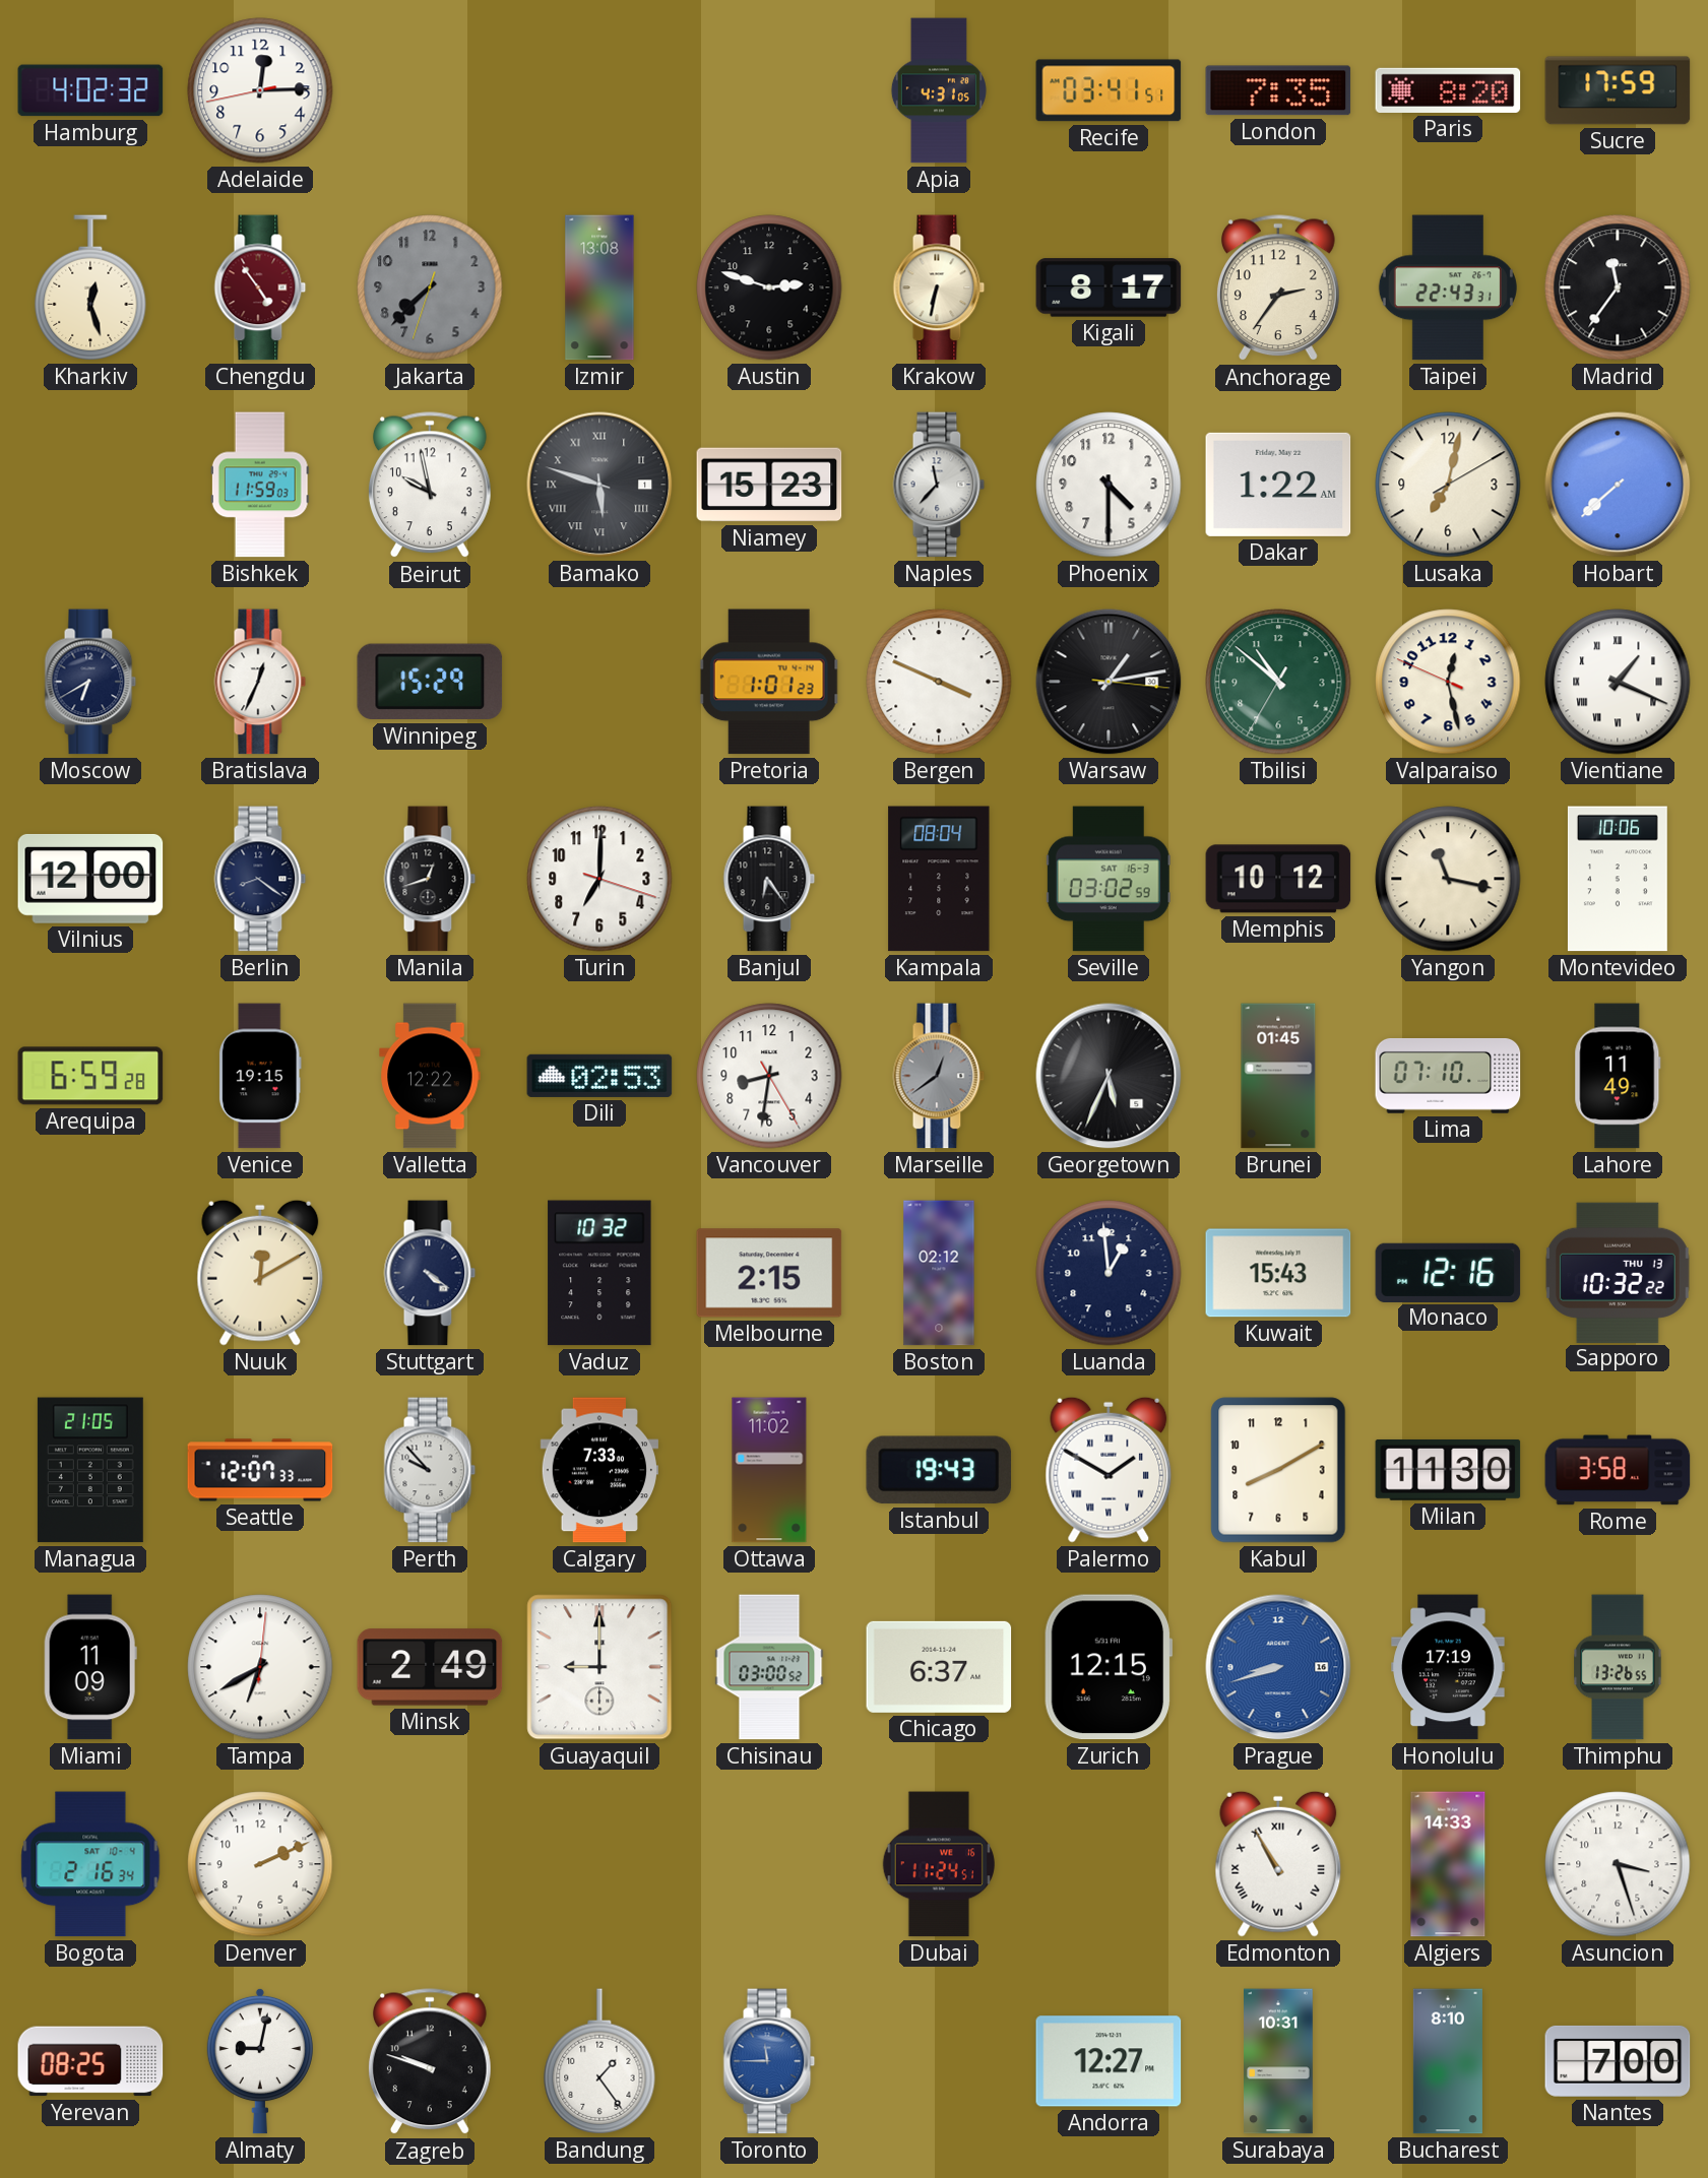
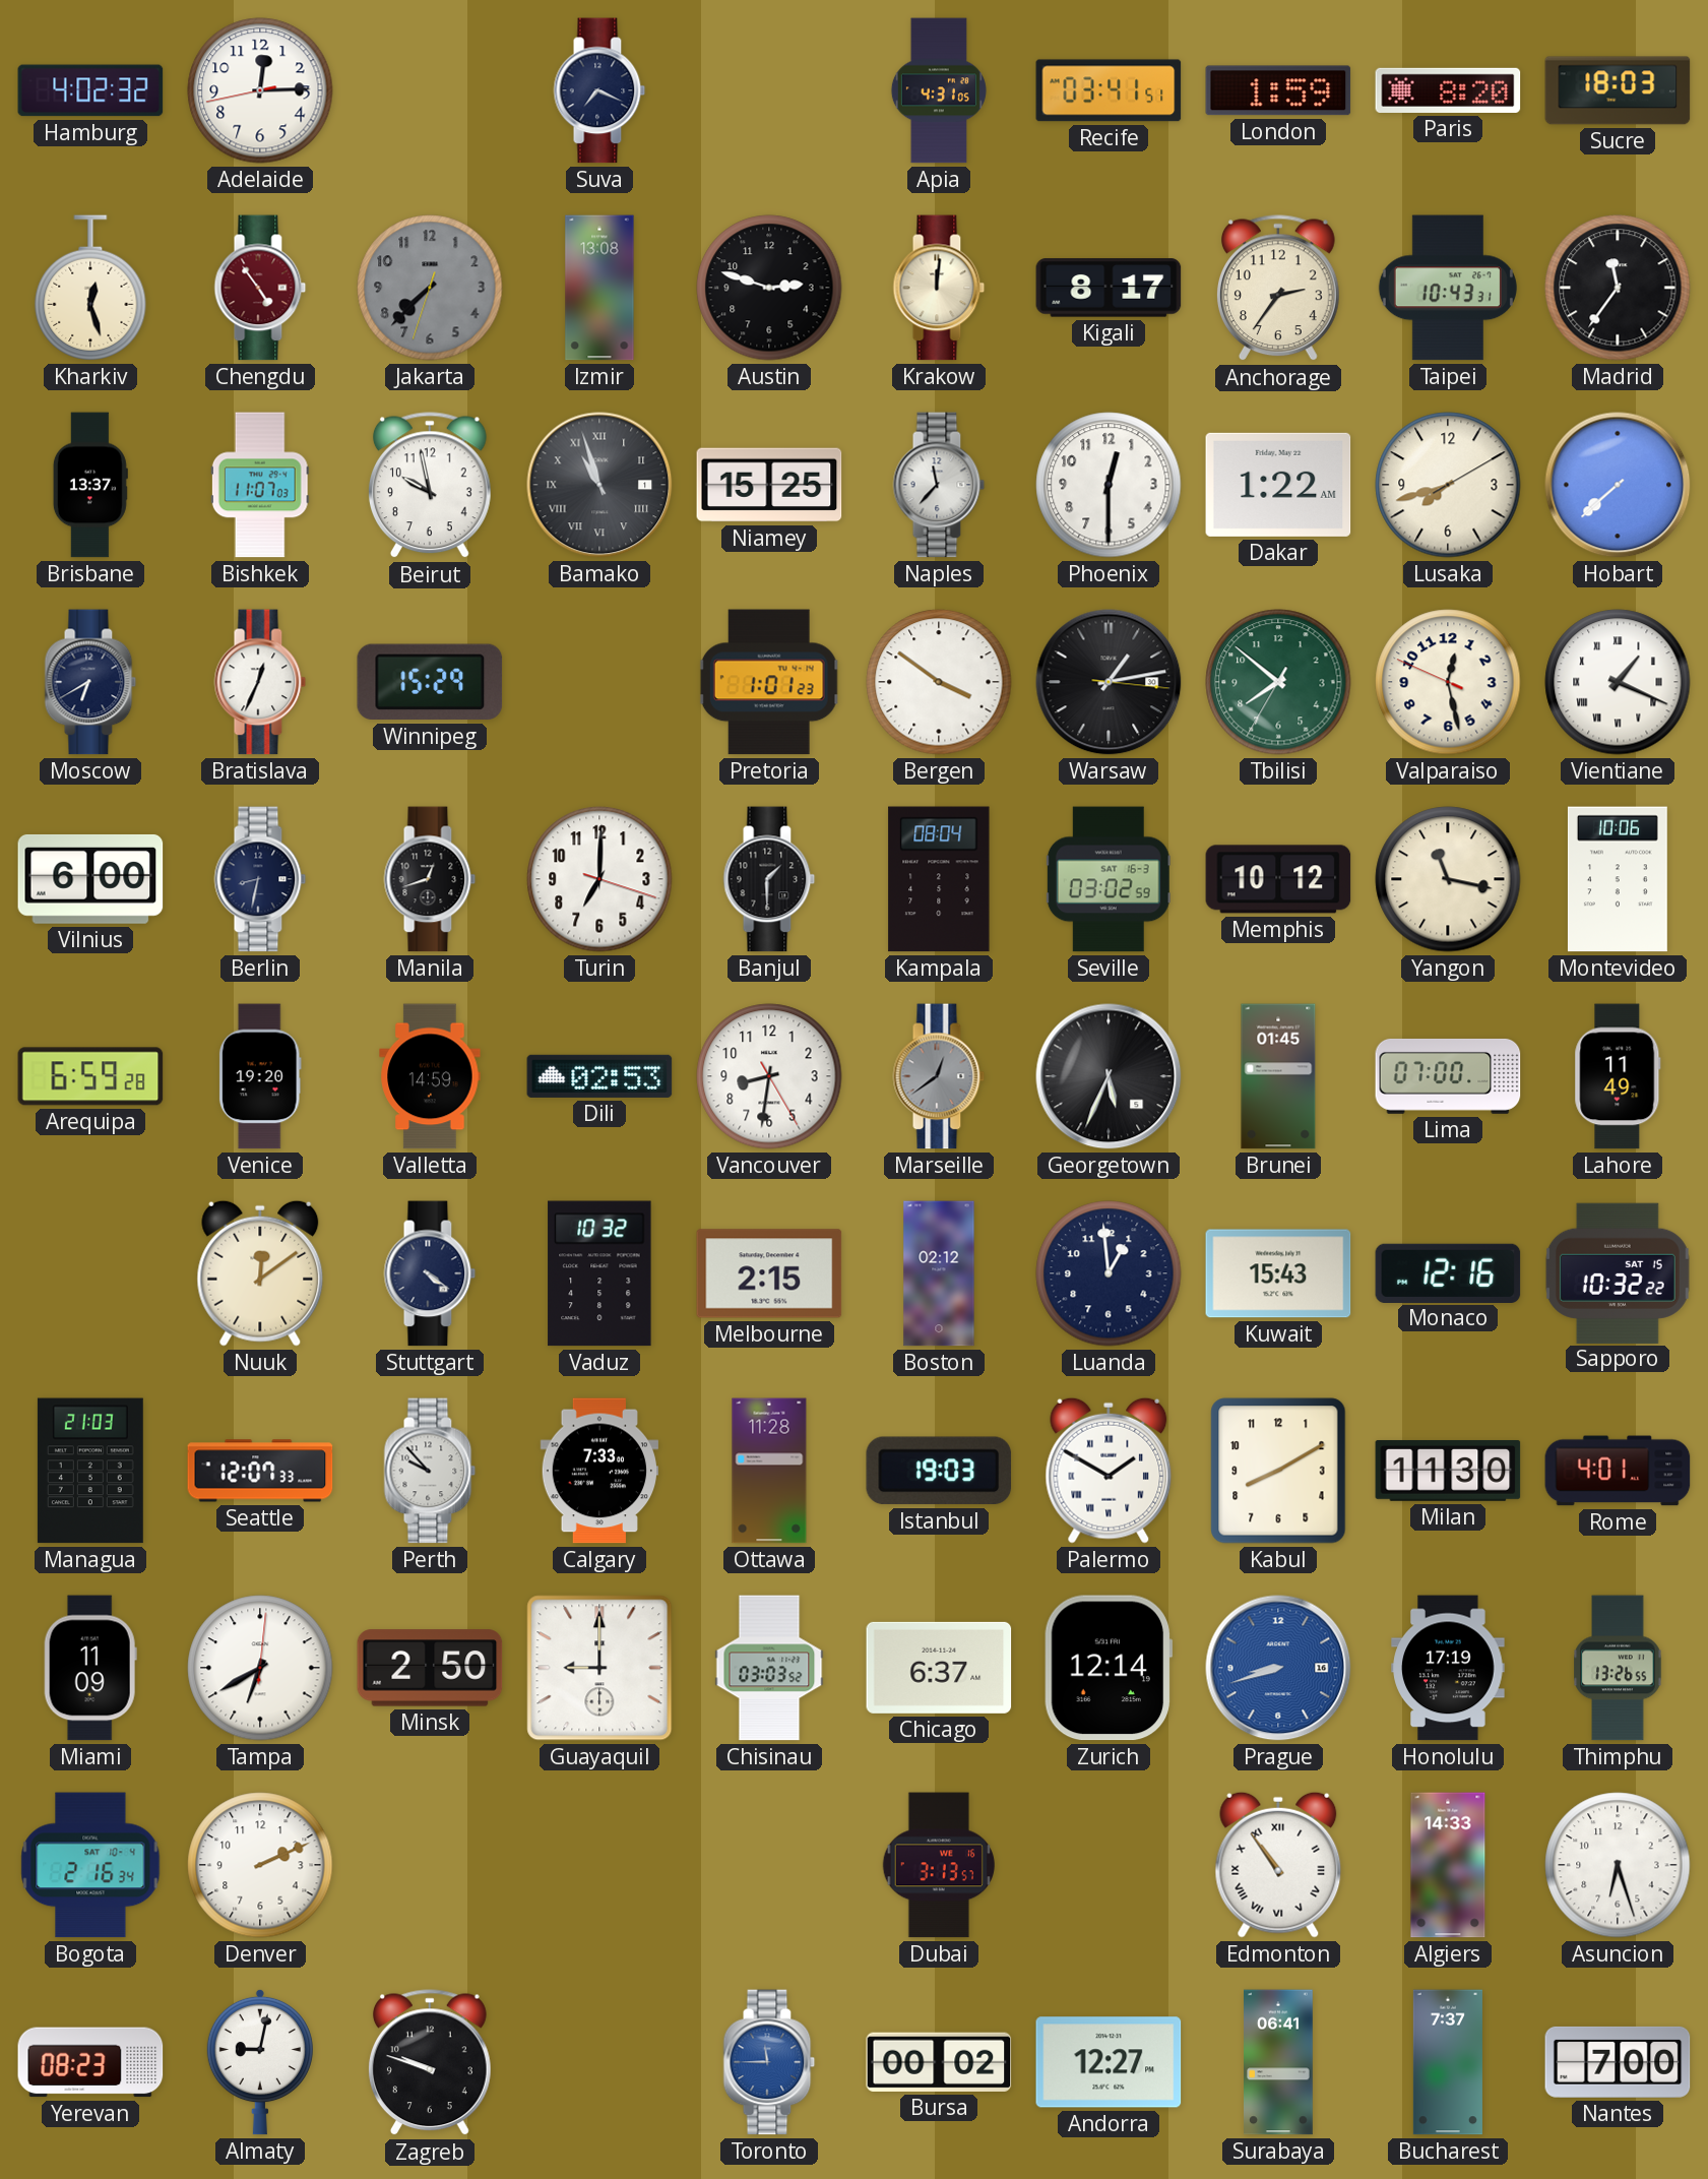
Suva: none -> 7:19
London: 7:35 -> 1:59
Sucre: 17:59 -> 18:03
Krakow: 6:32 -> 12:01
Taipei: 22:43 -> 10:43
Brisbane: none -> 13:37
Bishkek: 11:59 -> 11:07
Bamako: 5:48 -> 10:57
Niamey: 15:23 -> 15:25
Phoenix: 4:30 -> 12:30
Lusaka: 7:02 -> 7:42
Bergen: 3:49 -> 3:51
Tbilisi: 10:51 -> 7:51
Vilnius: 12:00 -> 6:00
Berlin: 8:21 -> 8:32
Banjul: 6:24 -> 1:30
Venice: 19:15 -> 19:20
Valletta: 12:22 -> 14:59
Lima: 07:10 -> 07:00
Nuuk: 12:10 -> 12:09
Sapporo date: THU 13 -> SAT 15
Managua: 21:05 -> 21:03
Ottawa: 11:02 -> 11:28
Istanbul: 19:43 -> 19:03
Rome: 3:58 -> 4:01
Minsk: 2:49 -> 2:50
Chisinau: 03:00 -> 03:03
Zurich: 12:15 -> 12:14
Dubai: 11:24 -> 3:13
Edmonton: 10:55 -> 10:54
Asuncion: 3:27 -> 6:27
Yerevan: 08:25 -> 08:23
Bandung: 1:24 -> none
Bursa: none -> 00:02
Surabaya: 10:31 -> 06:41
Bucharest: 8:10 -> 7:37
